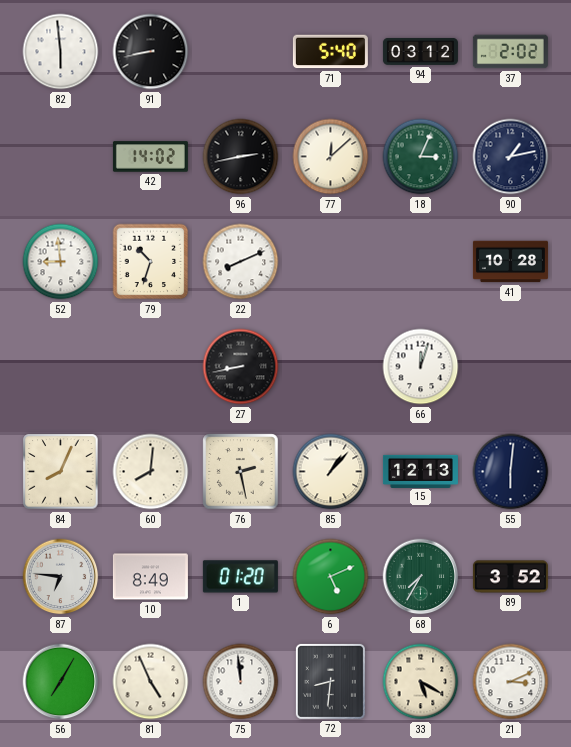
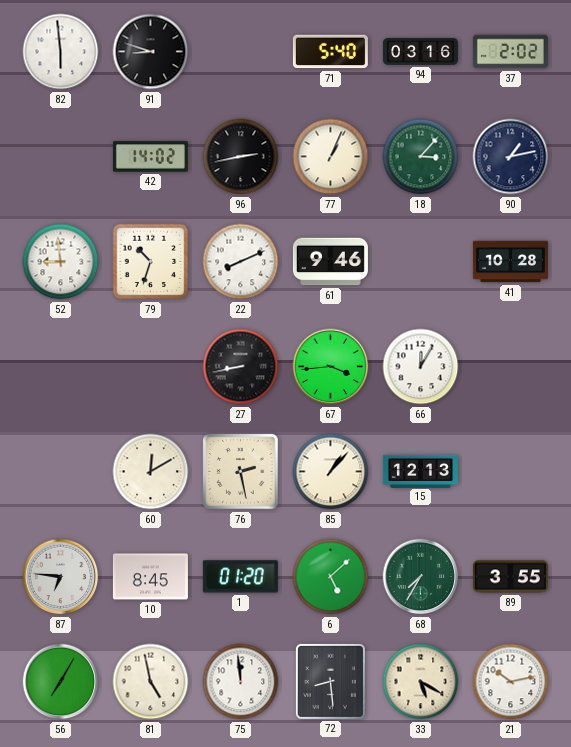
91: 8:43 -> 8:48
94: 03:12 -> 03:16
77: 12:08 -> 1:04
18: 3:04 -> 3:07
61: none -> 9:46
67: none -> 3:44
66: 12:03 -> 12:05
84: 8:04 -> none
60: 8:01 -> 12:10
55: 6:01 -> none
10: 8:49 -> 8:45
6: 5:11 -> 5:08
89: 3:52 -> 3:55
81: 4:56 -> 4:58
72: 8:31 -> 8:29
21: 3:11 -> 10:13
